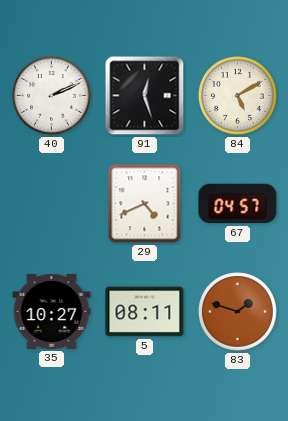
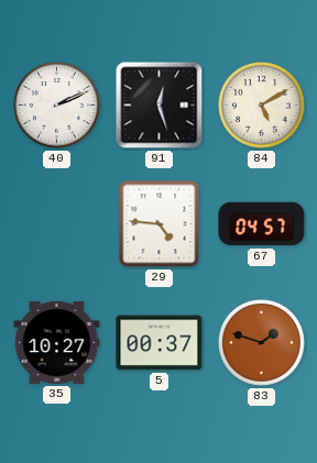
29: 4:41 -> 4:46
5: 08:11 -> 00:37
